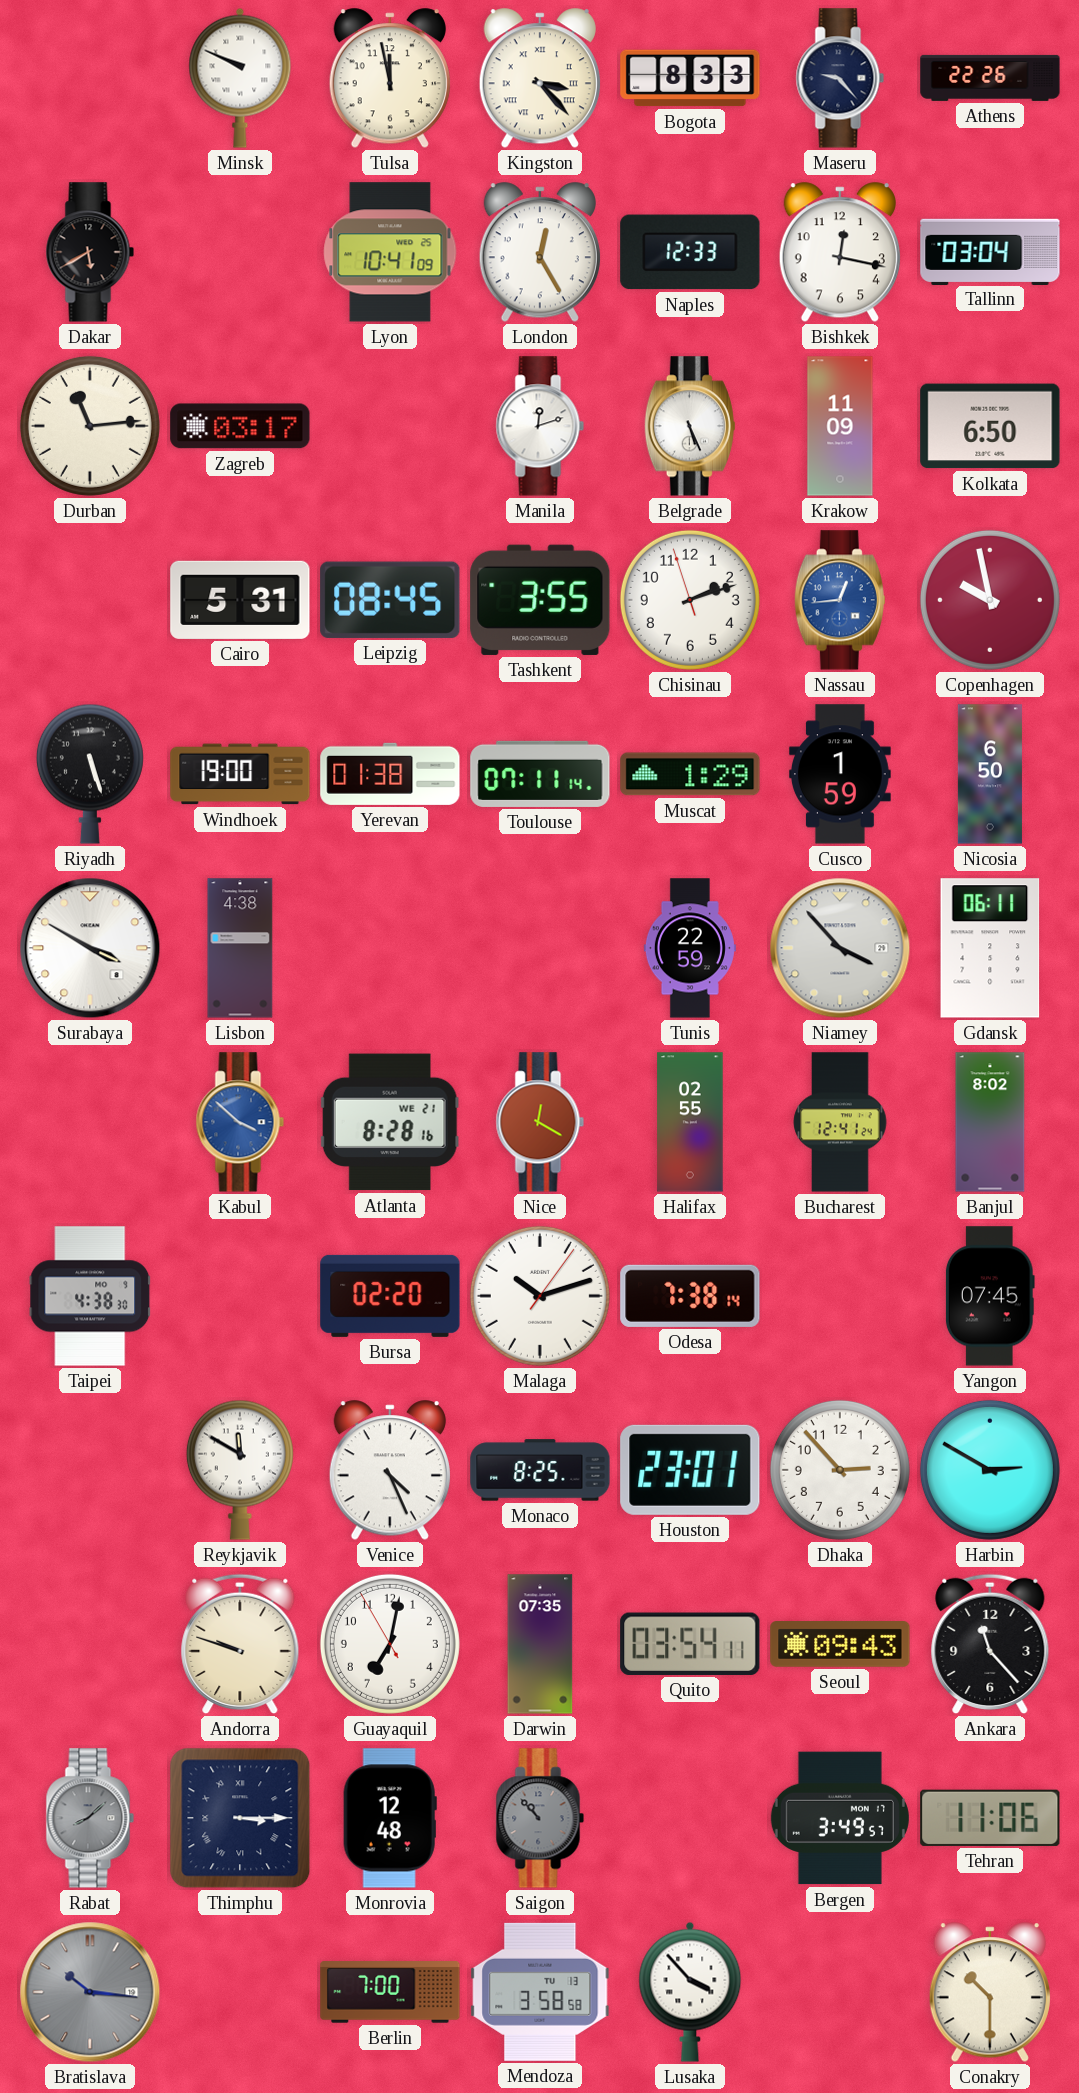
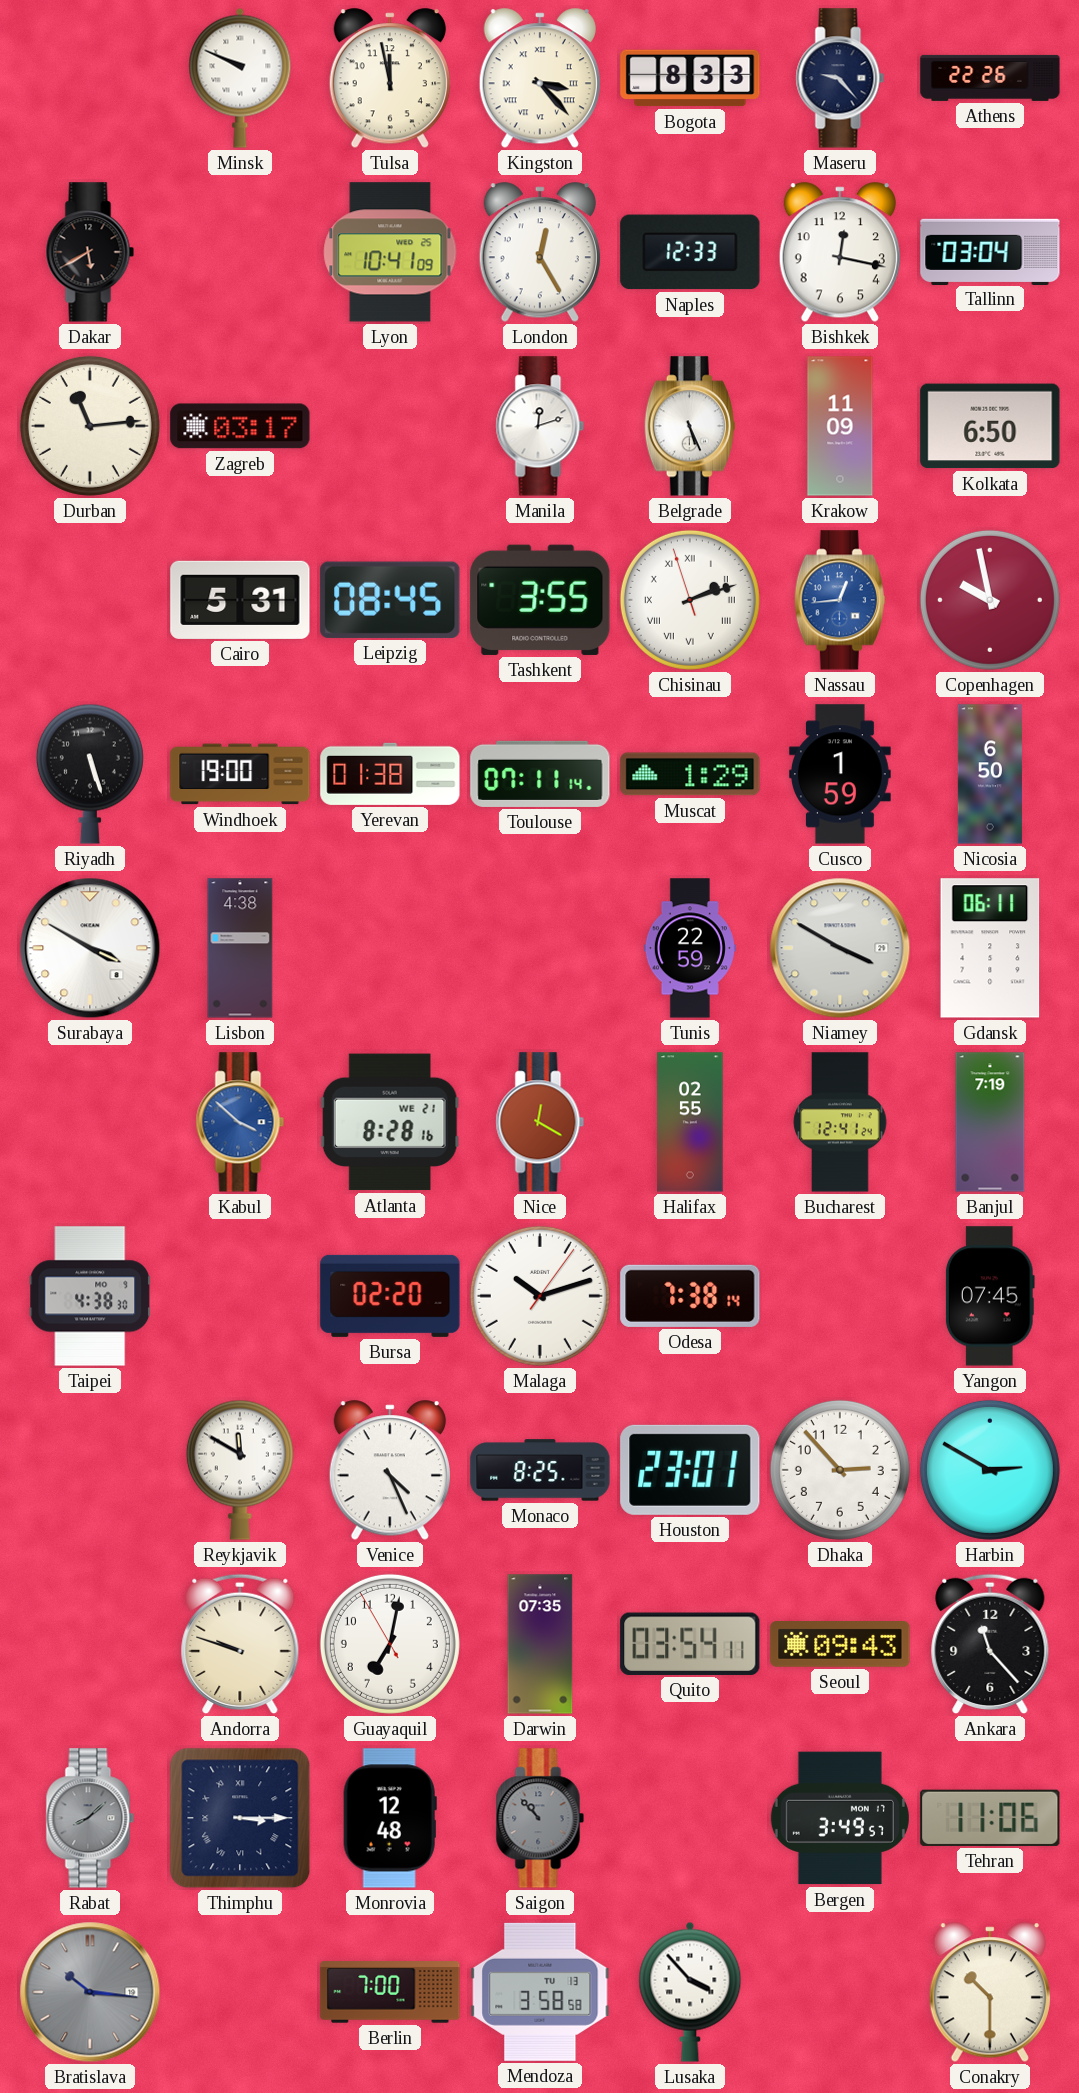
Chisinau numerals: Arabic -> Roman
Niamey: 3:53 -> 3:50
Banjul: 8:02 -> 7:19
